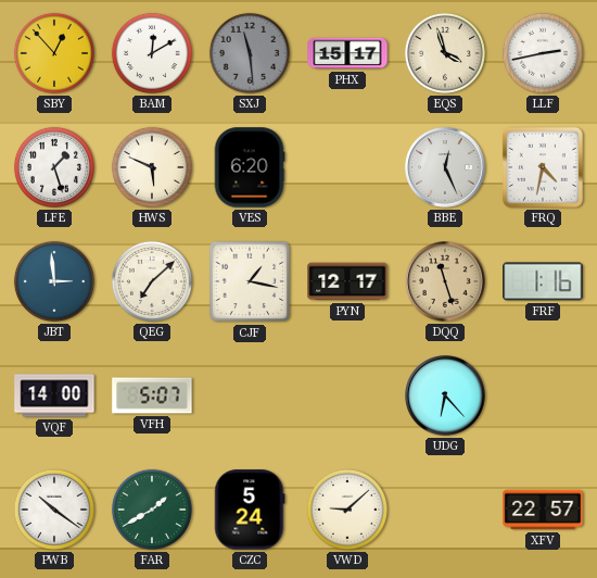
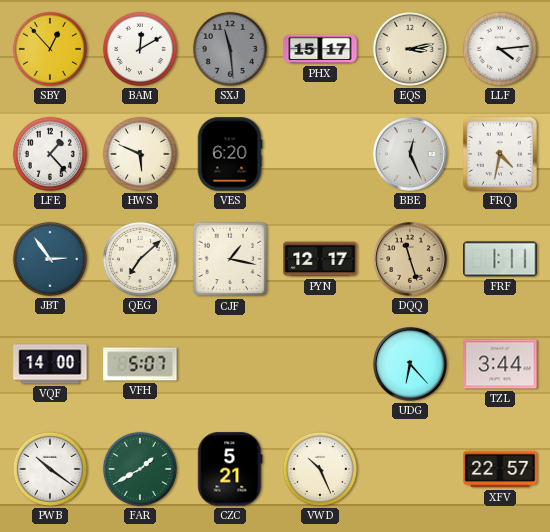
EQS: 3:57 -> 3:13
LLF: 2:43 -> 4:14
LFE: 1:27 -> 1:23
JBT: 2:59 -> 2:54
FRF: 1:16 -> 1:11
TZL: none -> 3:44
CZC: 5:24 -> 5:21
VWD: 9:08 -> 10:26
